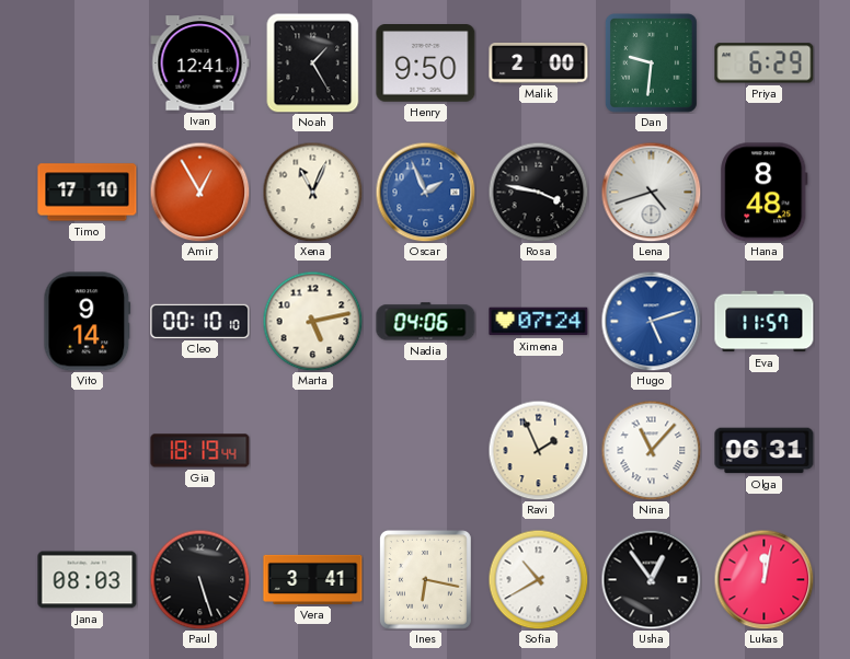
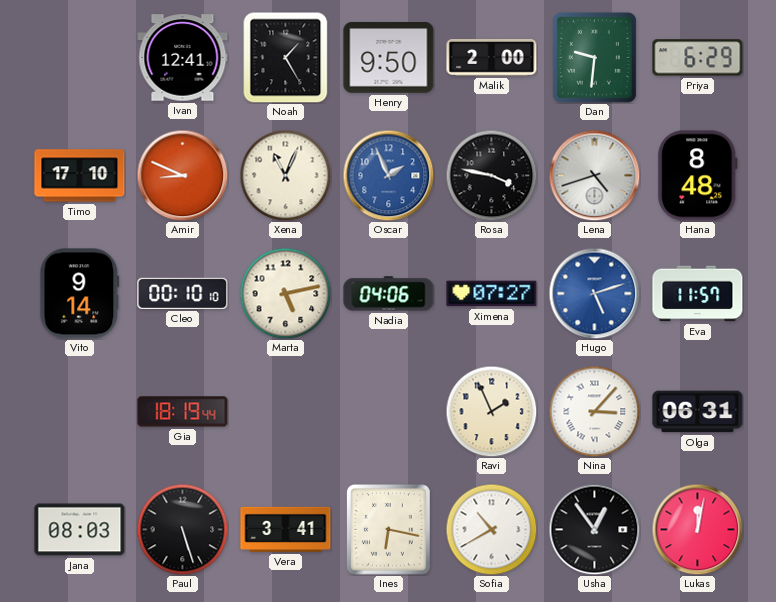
Amir: 12:55 -> 8:49
Ximena: 07:24 -> 07:27
Nina: 11:07 -> 3:07
